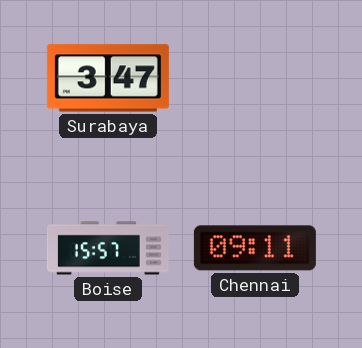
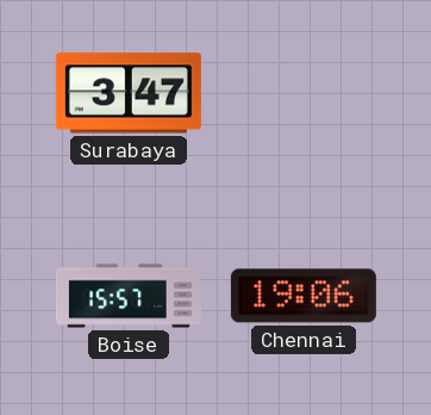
Chennai: 09:11 -> 19:06
